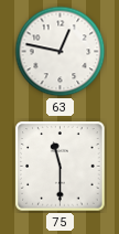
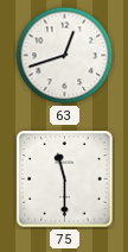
63: 12:47 -> 12:42
